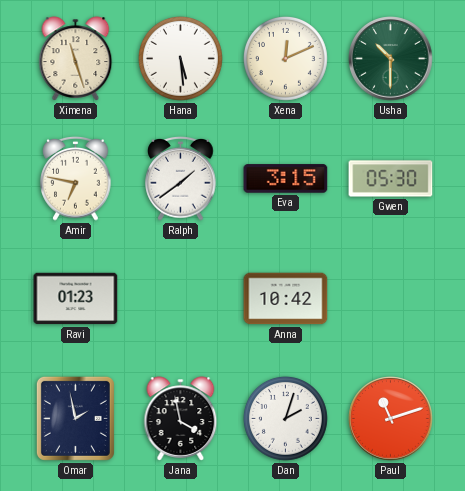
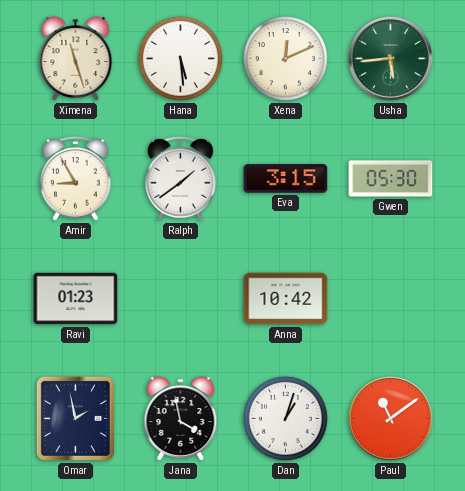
Usha: 10:30 -> 5:44
Amir: 6:47 -> 8:55
Dan: 2:03 -> 1:03
Paul: 11:12 -> 11:09
